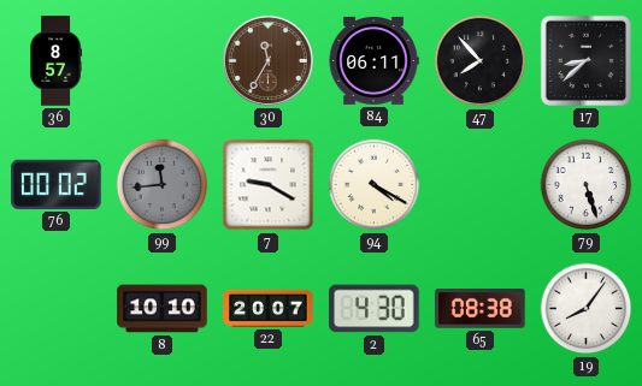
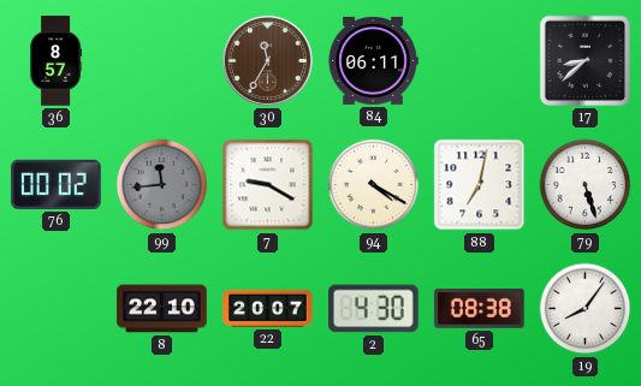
47: 7:53 -> none
88: none -> 7:02
8: 10:10 -> 22:10
